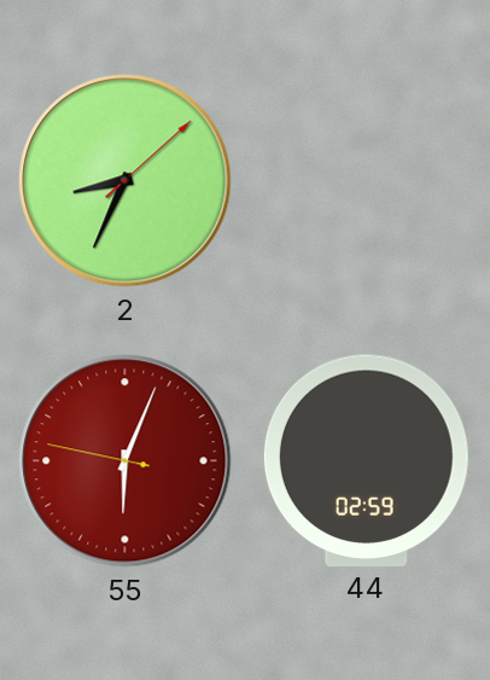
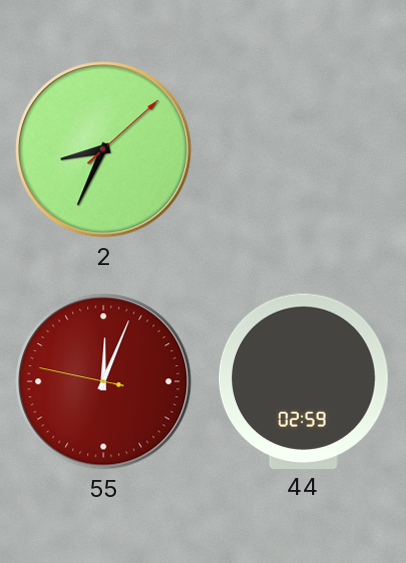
55: 6:03 -> 12:03
